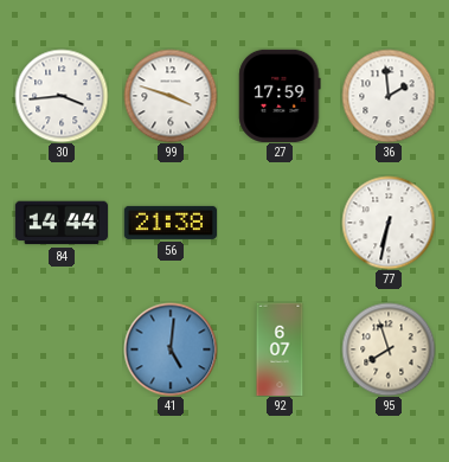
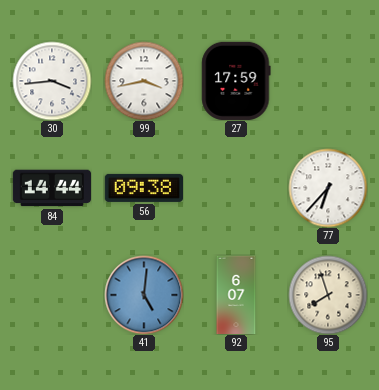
99: 3:48 -> 3:43
36: 1:59 -> none
56: 21:38 -> 09:38
77: 6:32 -> 6:37
